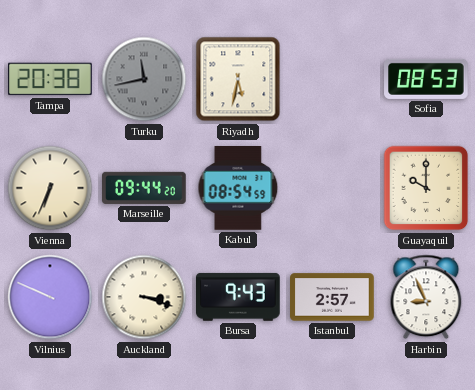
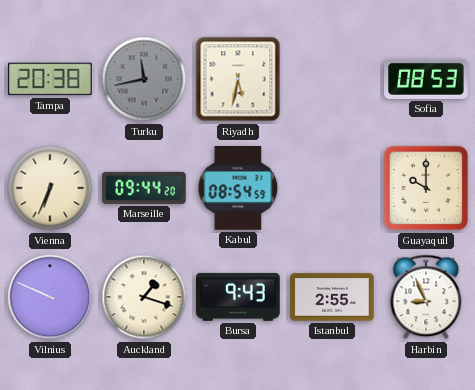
Auckland: 3:18 -> 1:18
Istanbul: 2:57 -> 2:55
